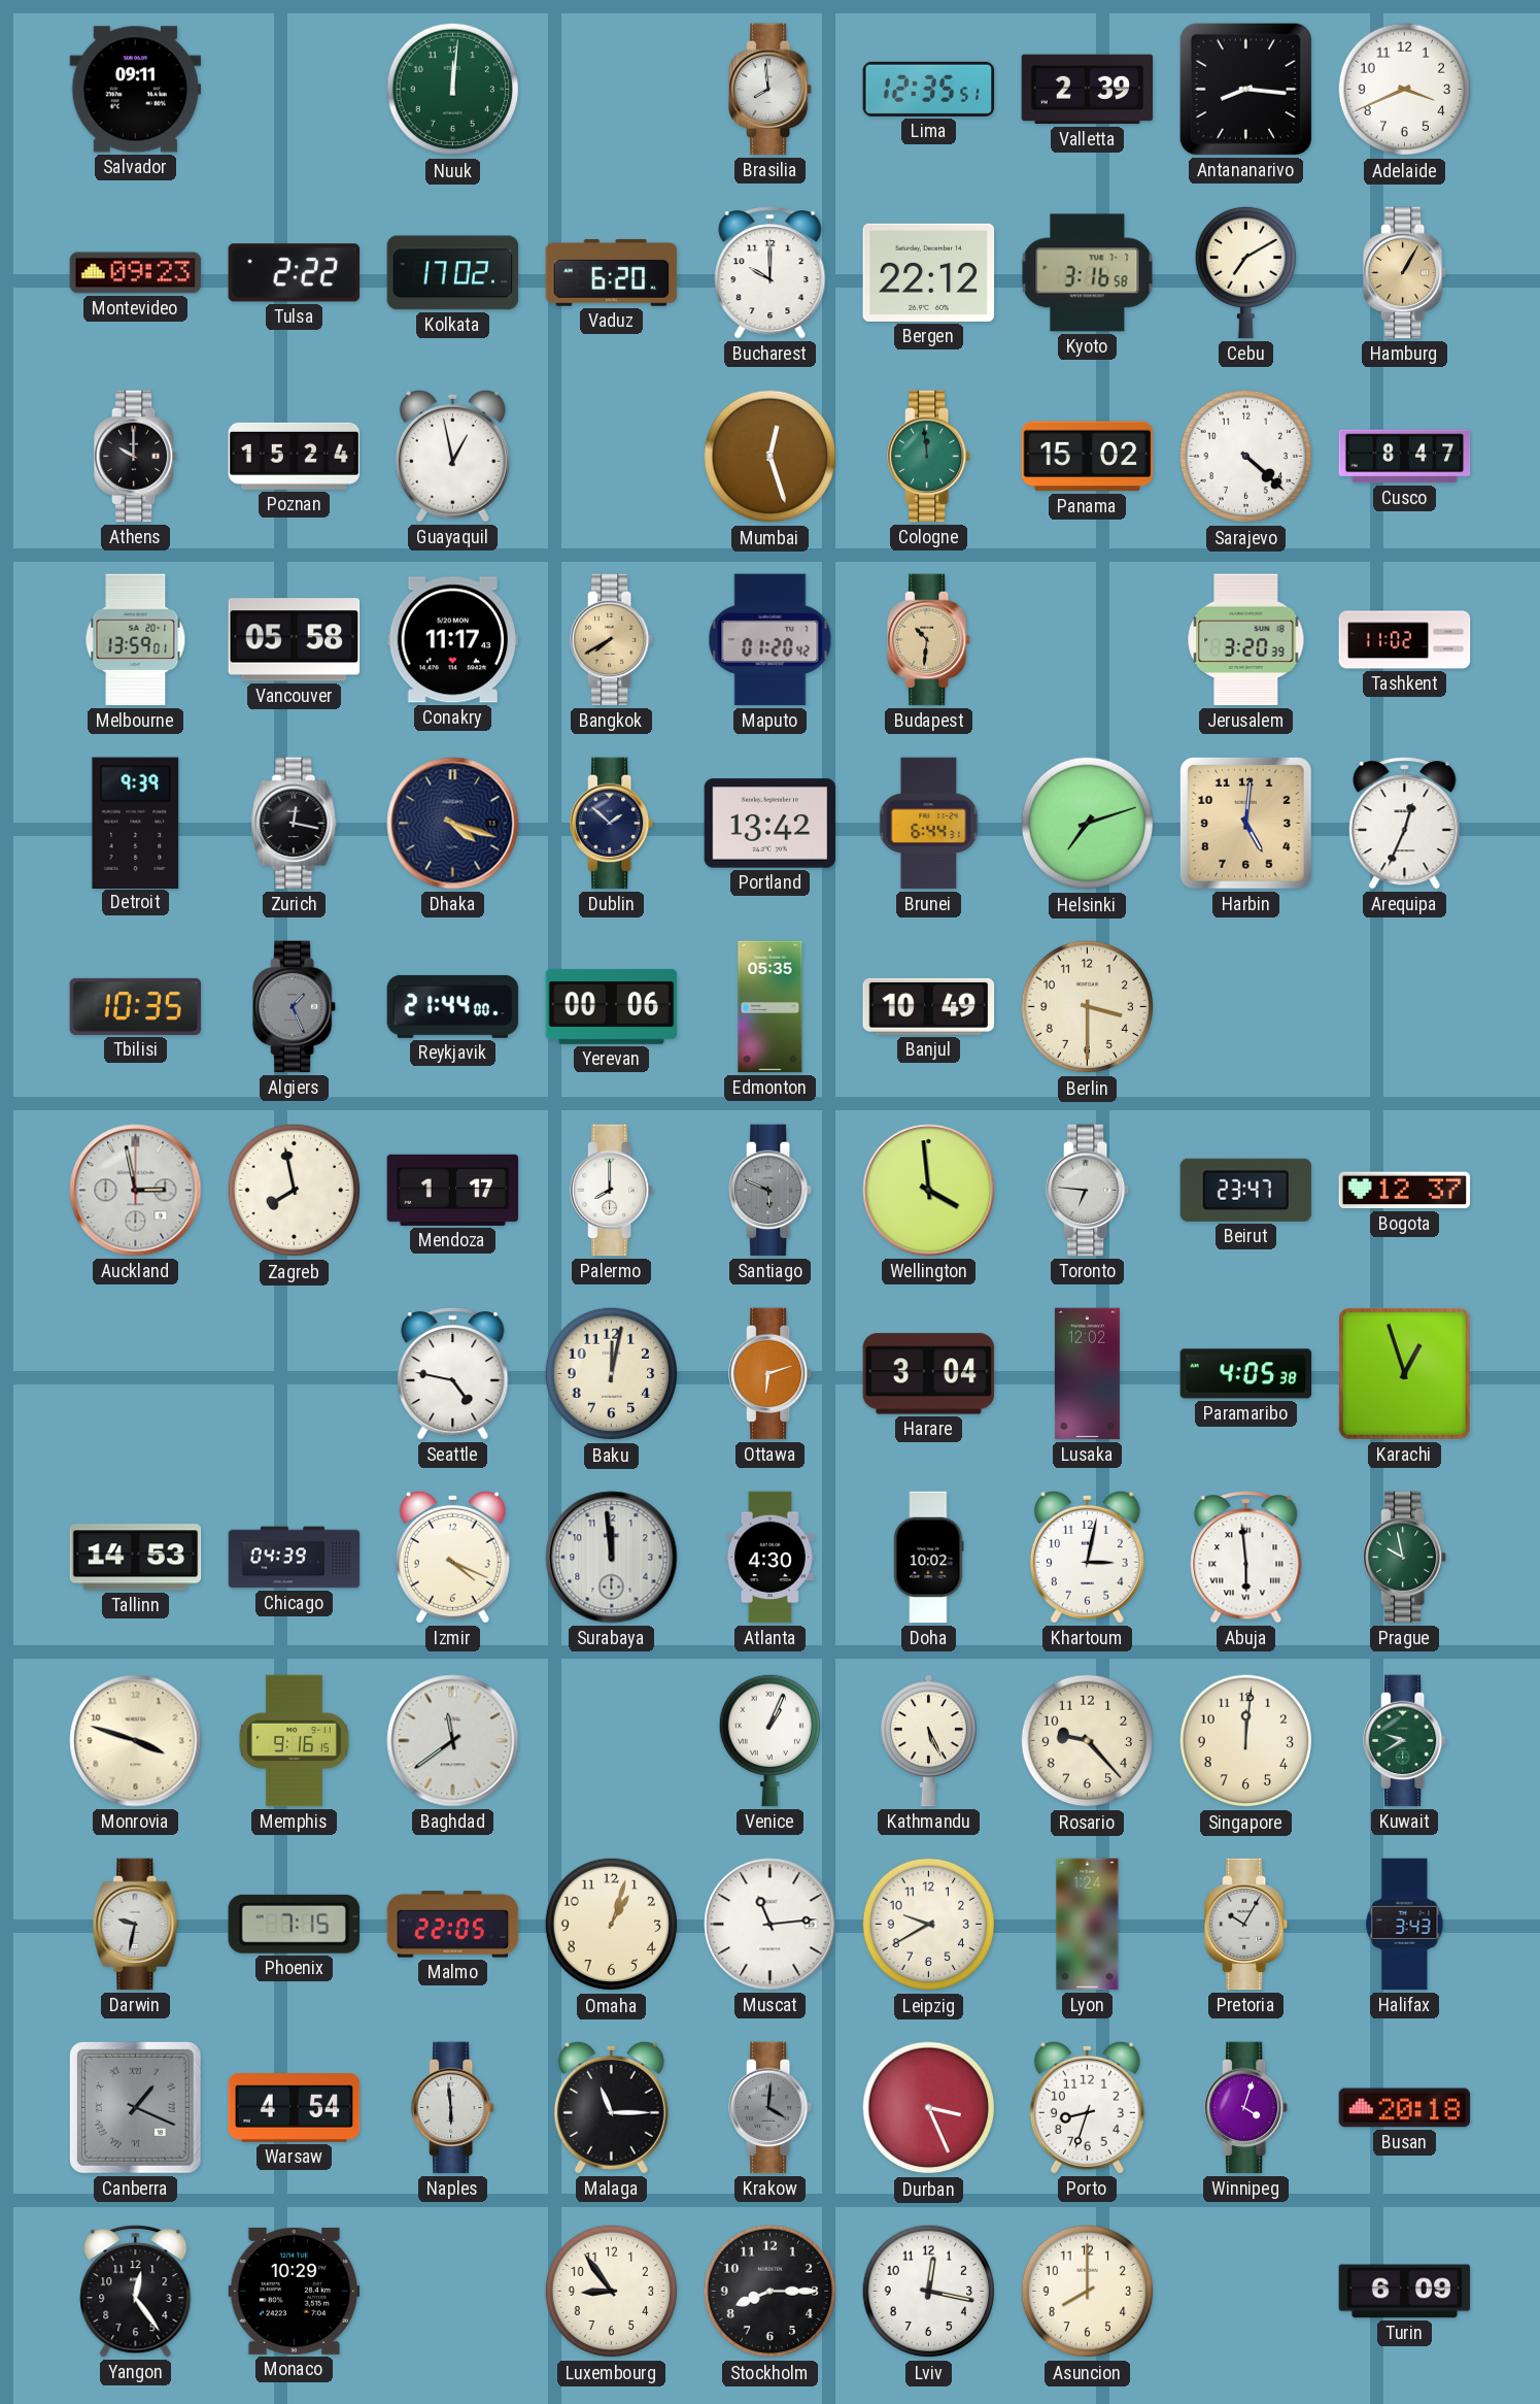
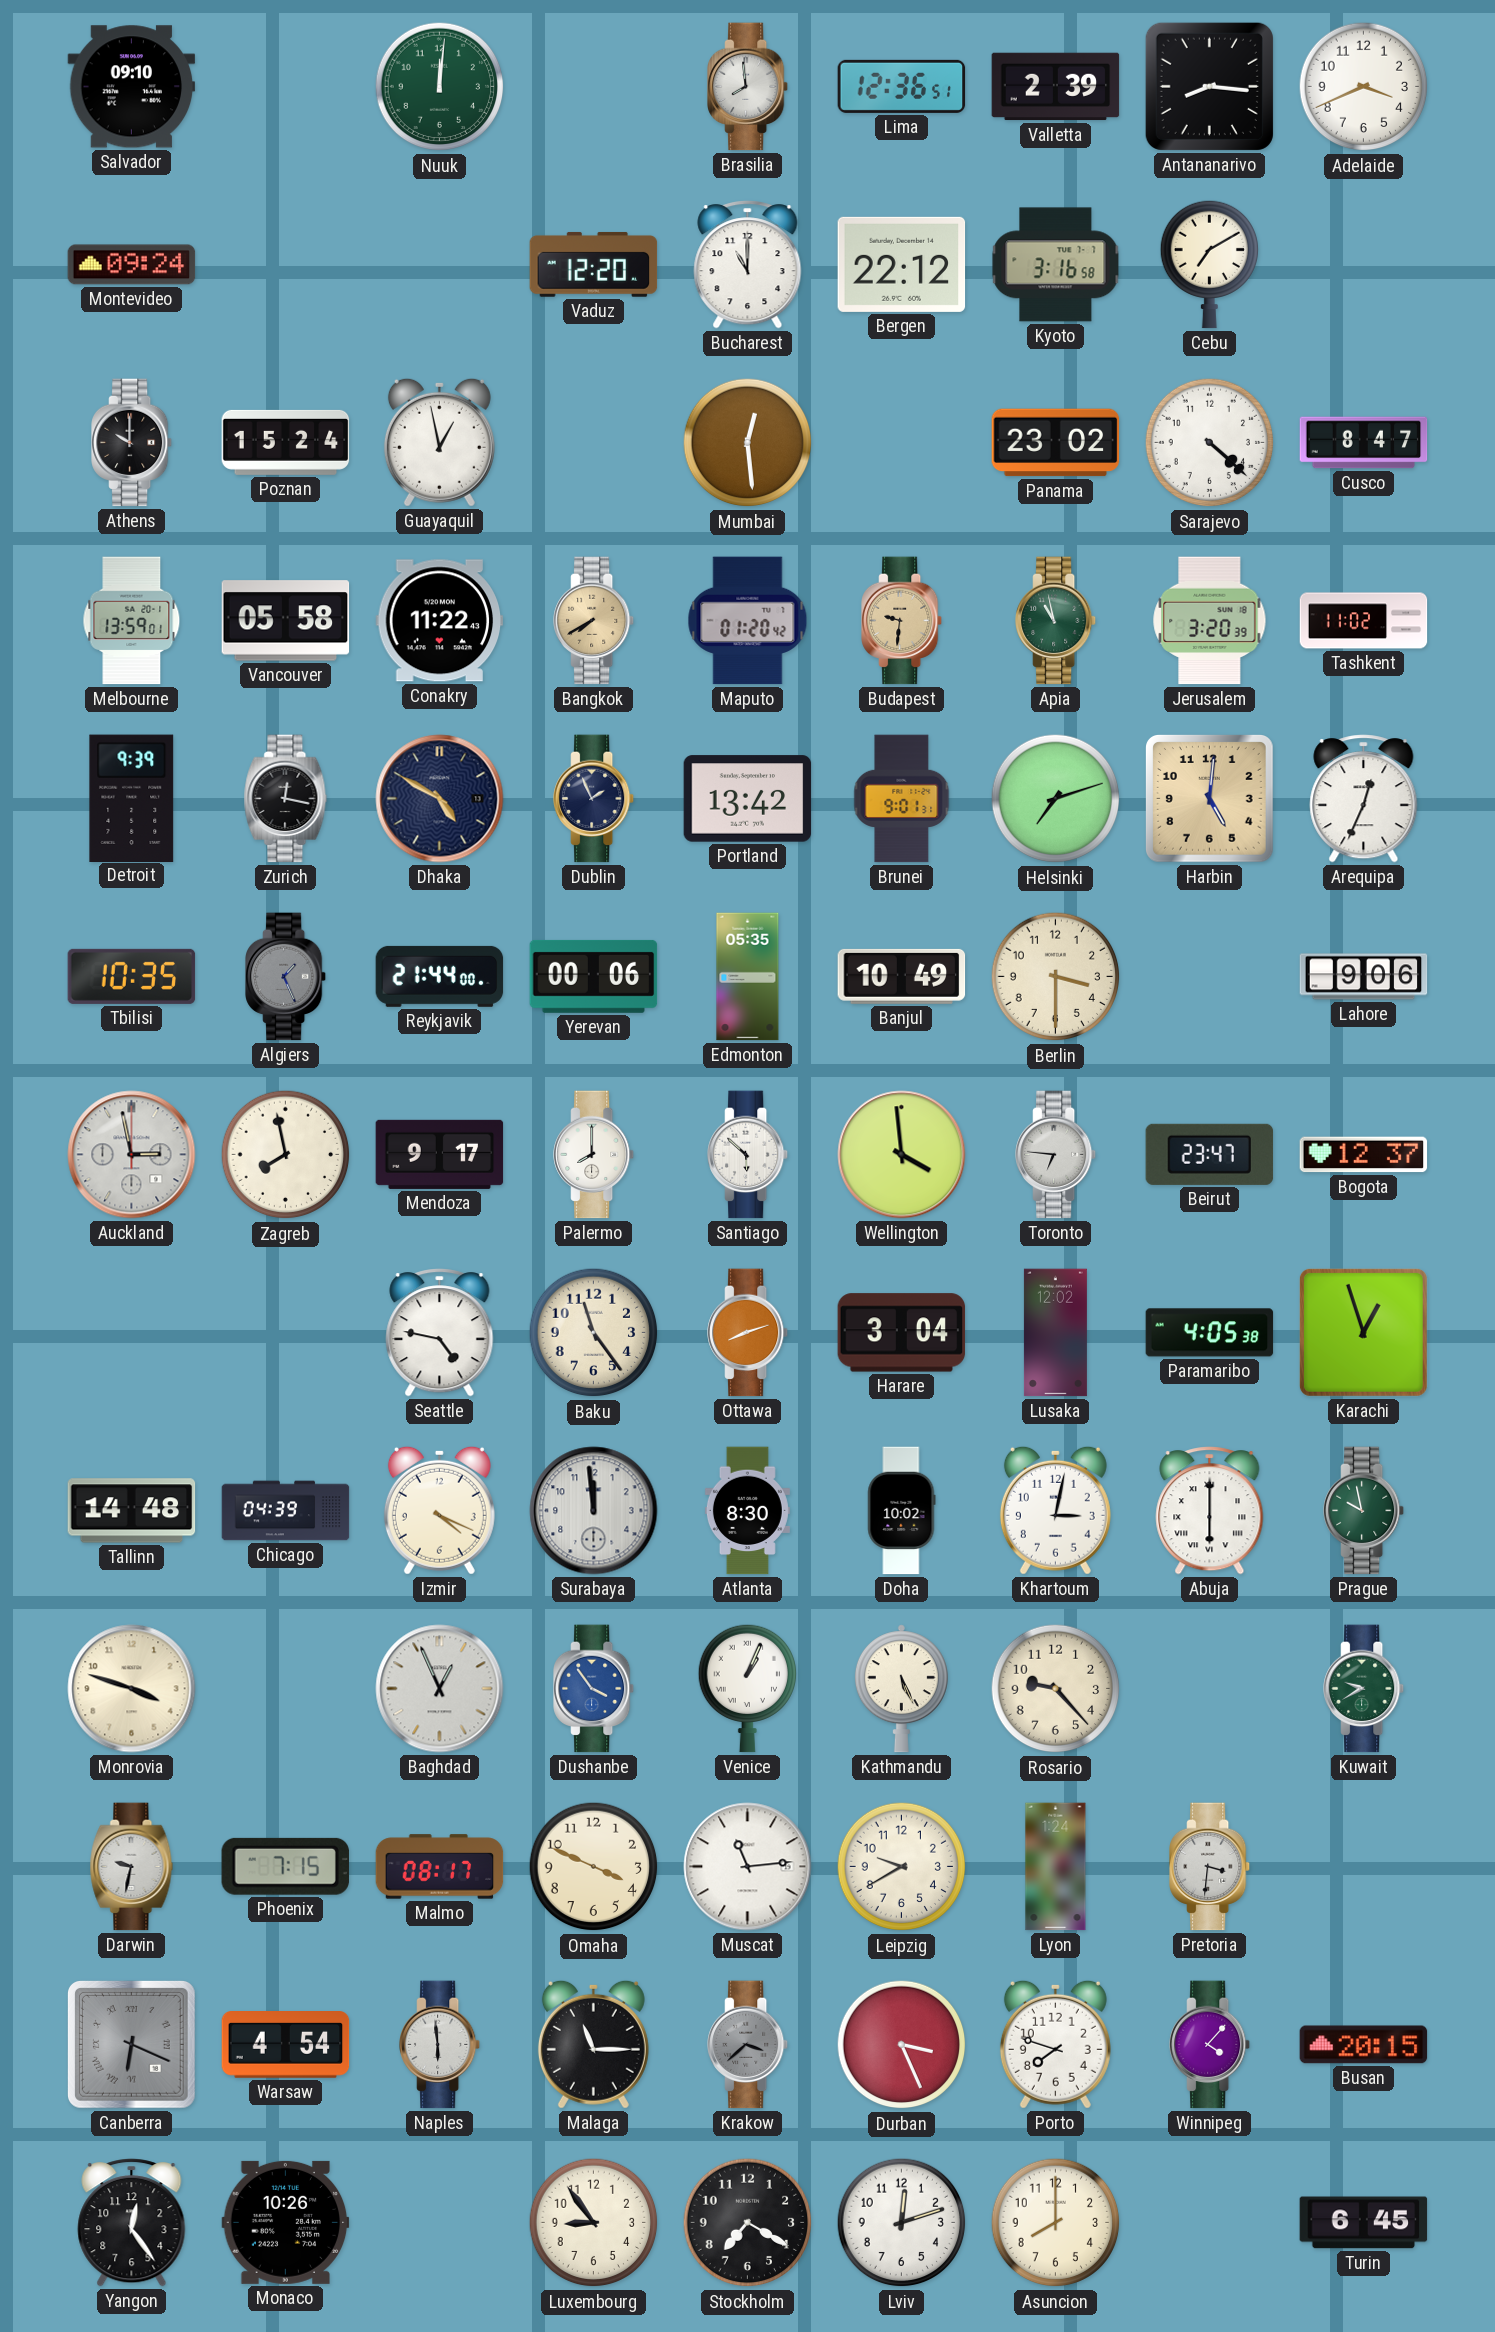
Salvador: 09:11 -> 09:10
Lima: 12:35 -> 12:36
Montevideo: 09:23 -> 09:24
Tulsa: 2:22 -> none
Kolkata: 17:02 -> none
Vaduz: 6:20 -> 12:20
Bucharest: 10:00 -> 11:00
Hamburg: 1:05 -> none
Mumbai: 12:27 -> 12:29
Cologne: 11:59 -> none
Panama: 15:02 -> 23:02
Conakry: 11:17 -> 11:22
Budapest: 10:31 -> 9:31
Apia: none -> 10:58
Dhaka: 4:18 -> 4:50
Dublin: 1:52 -> 1:56
Brunei: 6:44 -> 9:01
Lahore: none -> 9:06
Mendoza: 1:17 -> 9:17
Santiago: 5:49 -> 5:52
Santiago dial: grey -> white
Baku: 12:02 -> 11:24
Ottawa: 6:12 -> 8:12
Tallinn: 14:53 -> 14:48
Atlanta: 4:30 -> 8:30
Abuja: 5:59 -> 6:00
Memphis: 9:16 -> none
Baghdad: 11:39 -> 12:56
Dushanbe: none -> 3:54
Singapore: 12:01 -> none
Malmo: 22:05 -> 08:17
Omaha: 1:03 -> 3:49
Pretoria: 10:05 -> 3:31
Halifax: 3:43 -> none
Canberra: 1:19 -> 6:19
Krakow: 4:01 -> 3:38
Porto: 8:33 -> 7:48
Winnipeg: 4:03 -> 4:07
Busan: 20:18 -> 20:15
Monaco: 10:29 -> 10:26
Stockholm: 8:15 -> 7:20
Lviv: 12:17 -> 12:12
Turin: 6:09 -> 6:45
